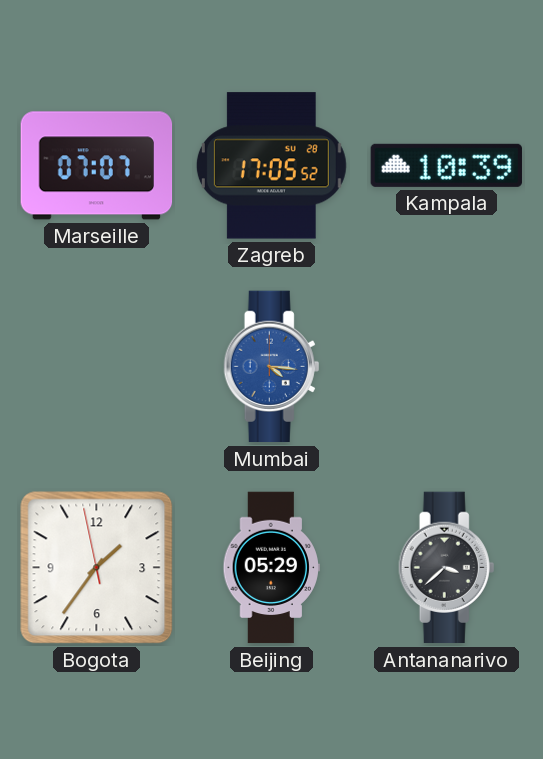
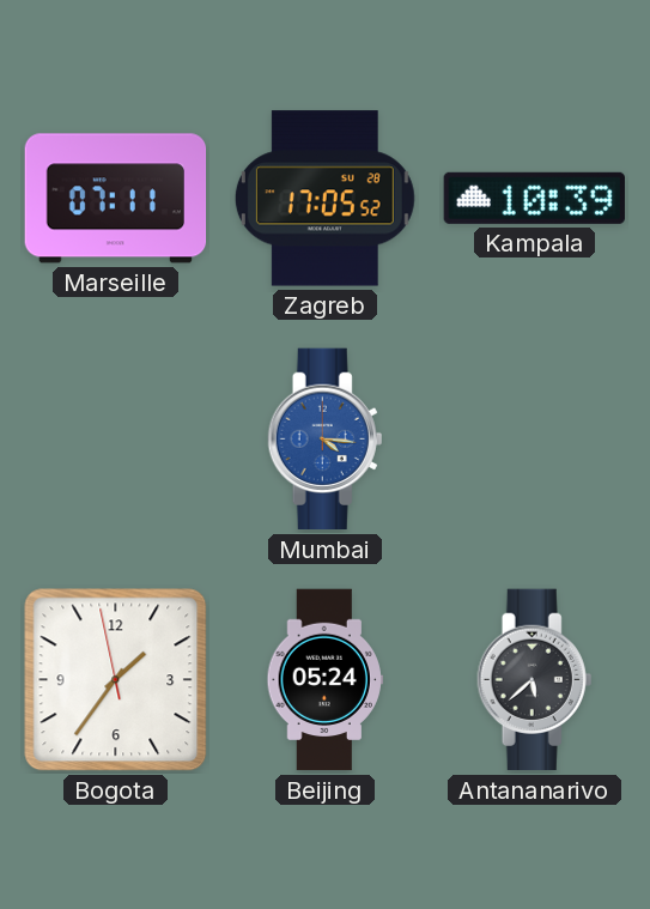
Marseille: 07:07 -> 07:11
Beijing: 05:29 -> 05:24
Antananarivo: 3:38 -> 5:38
